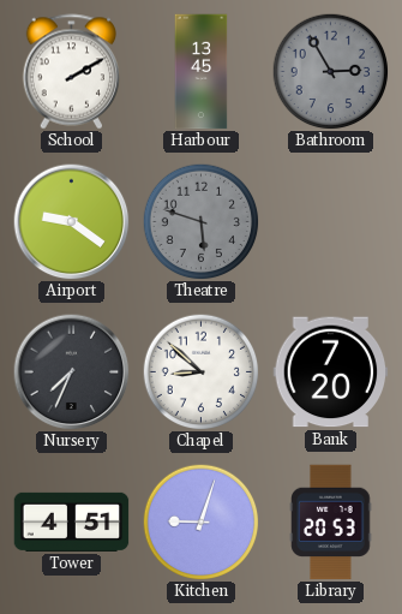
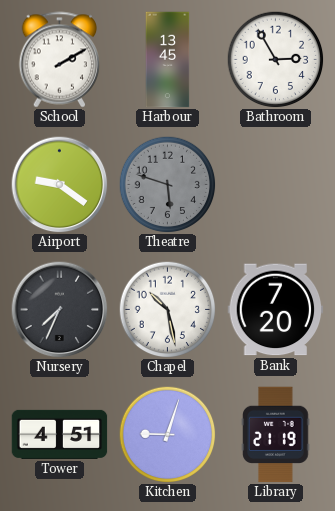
Bathroom dial: grey -> white
Chapel: 8:52 -> 10:28
Library: 20:53 -> 21:19
